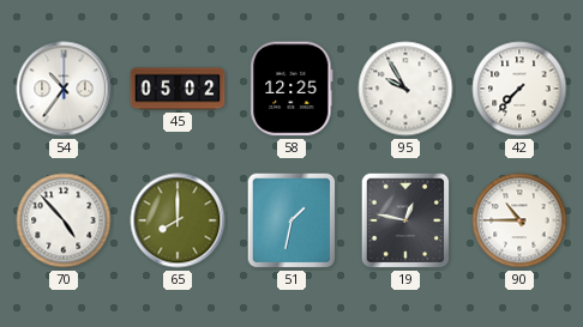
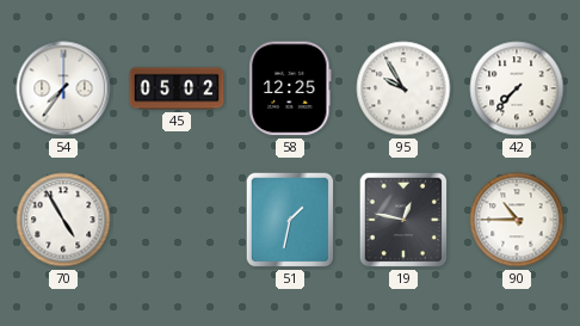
54: 10:36 -> 7:36
70: 4:53 -> 4:55
65: 8:00 -> none
